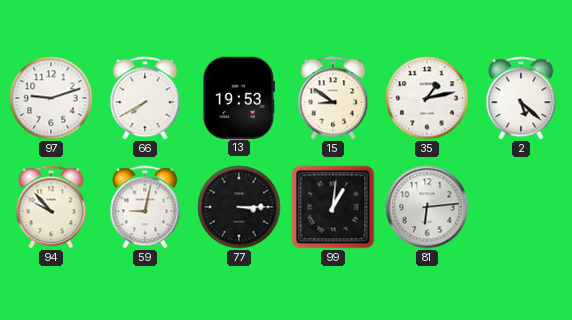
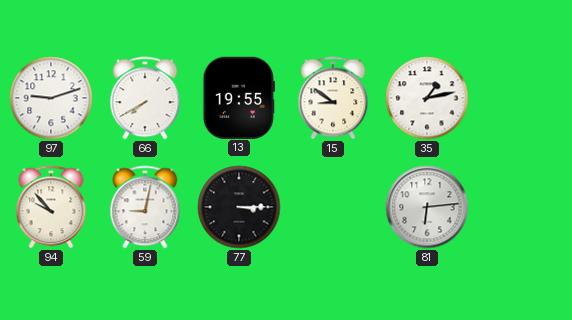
13: 19:53 -> 19:55
2: 5:22 -> none
99: 1:01 -> none
